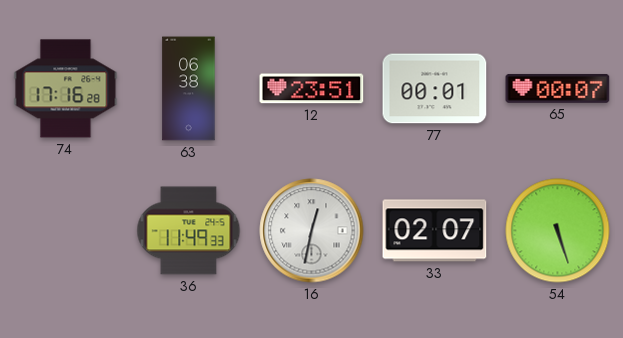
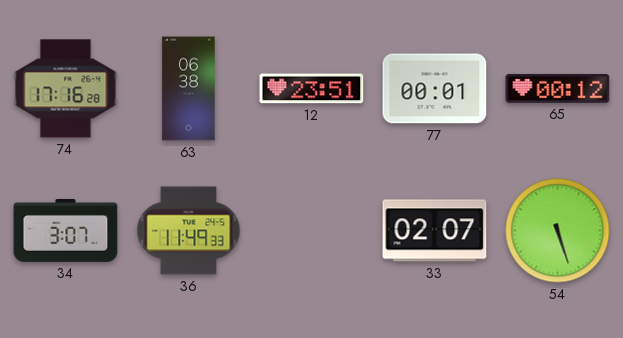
65: 00:07 -> 00:12
34: none -> 3:07
16: 12:32 -> none
